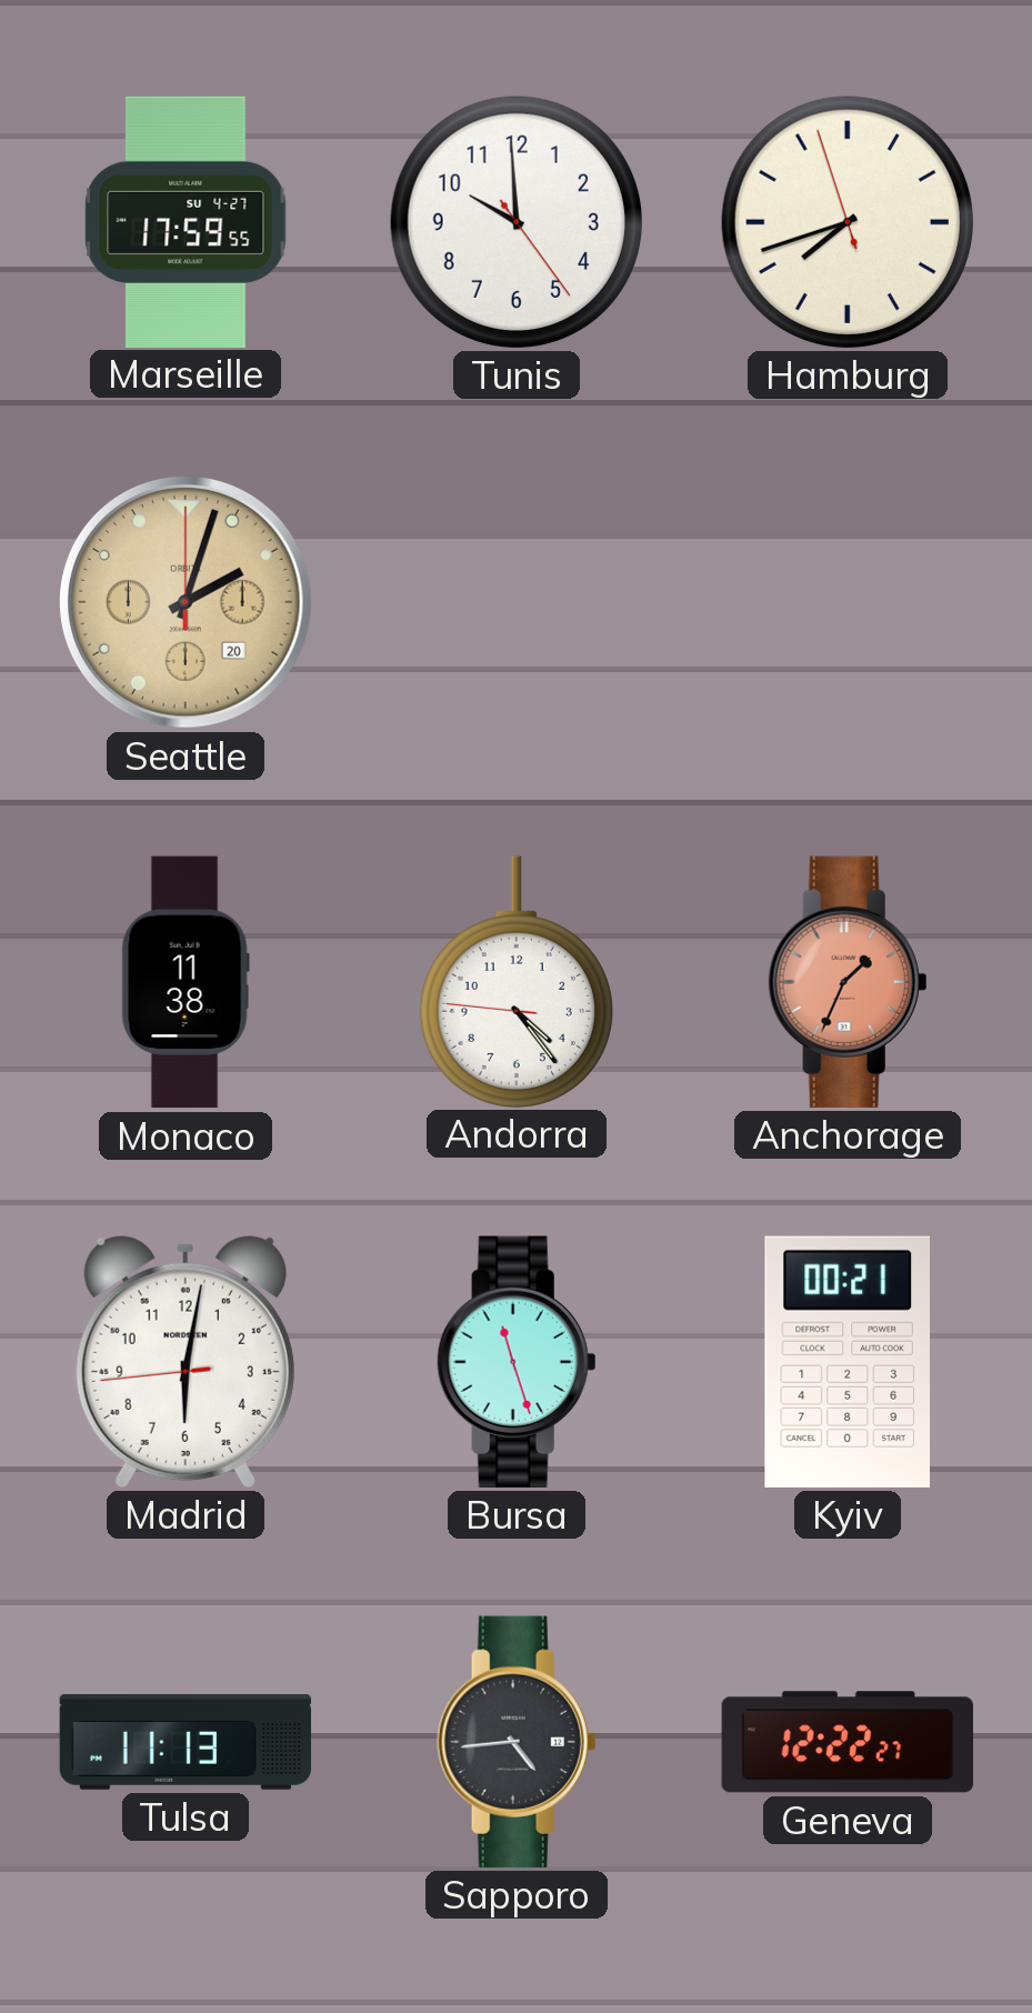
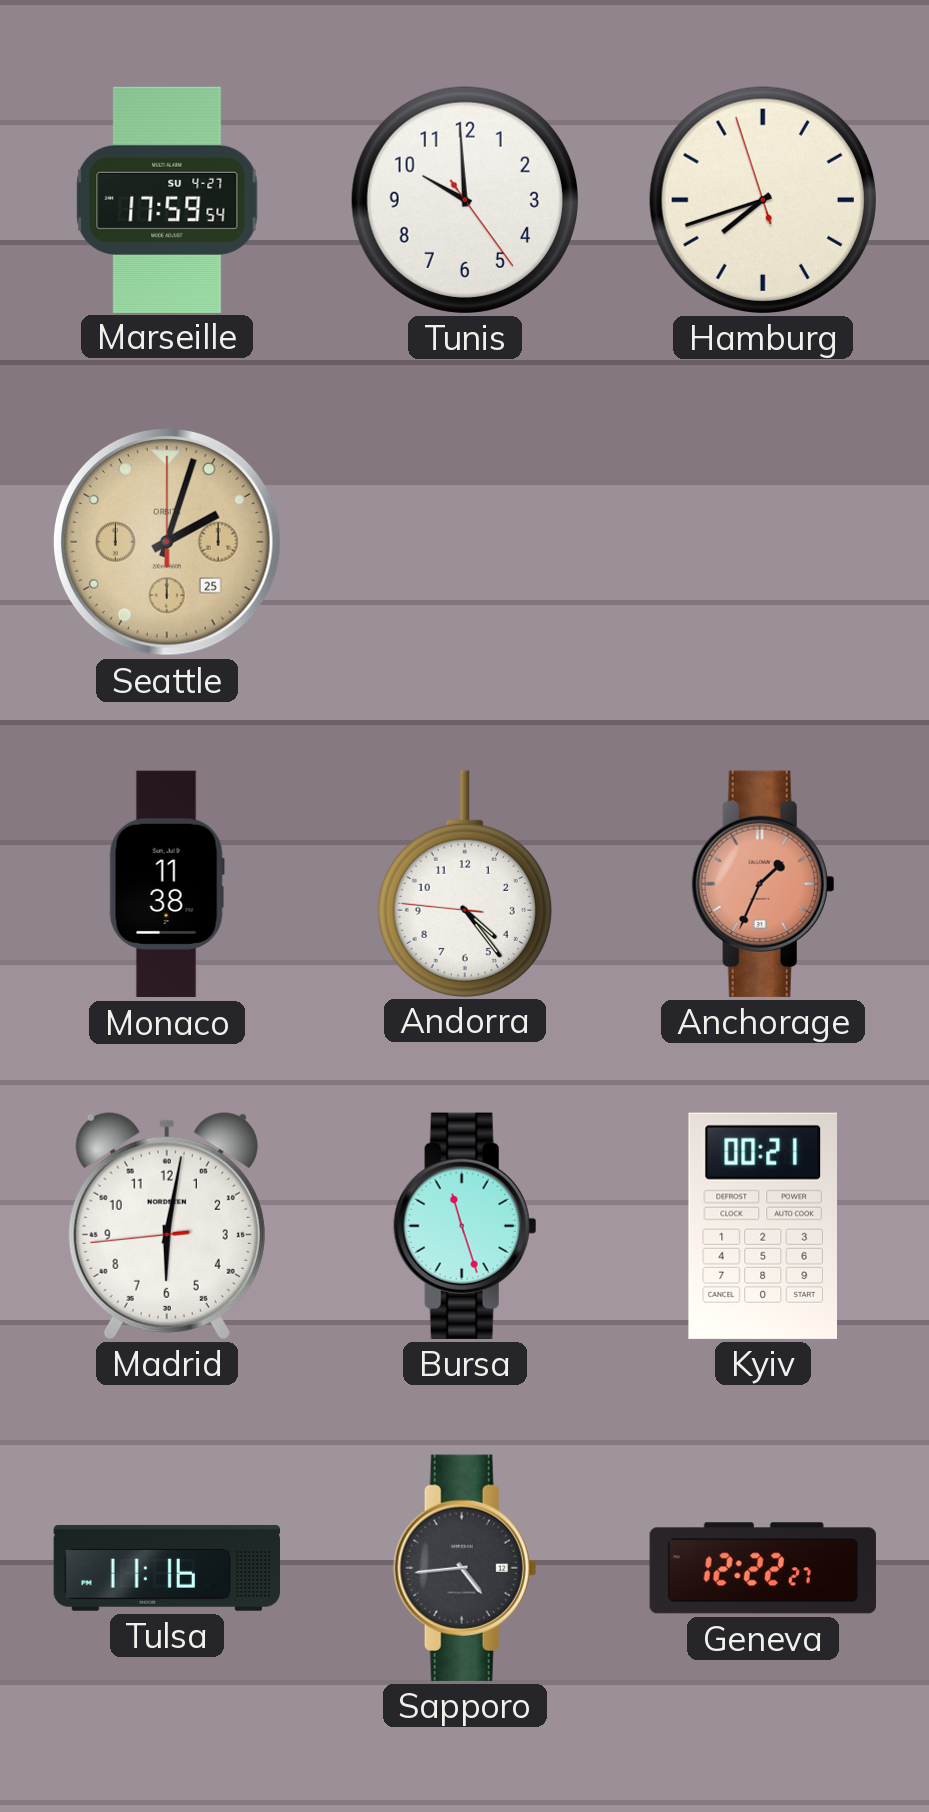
Marseille: 17:59:55 -> 17:59:54
Seattle date: 20 -> 25
Tulsa: 11:13 -> 11:16
